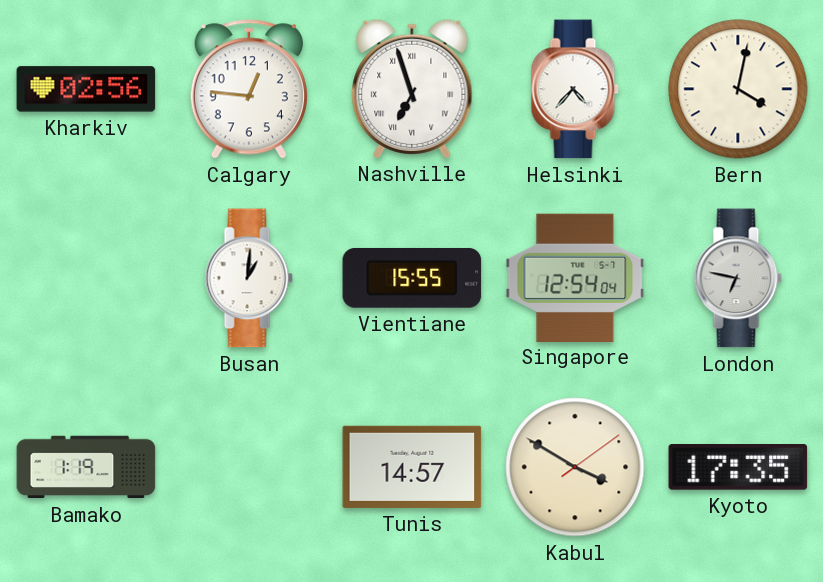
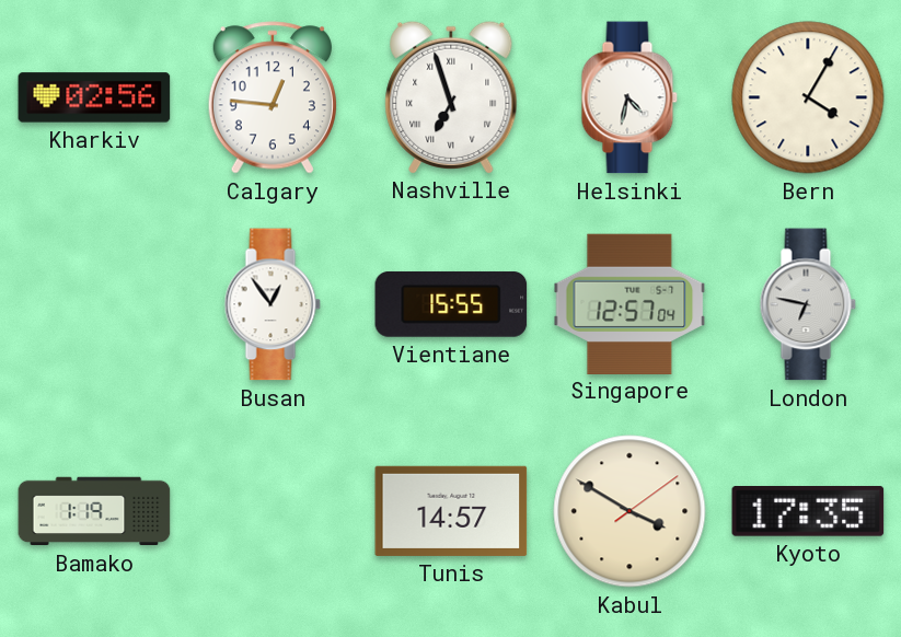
Helsinki: 4:37 -> 4:32
Bern: 4:02 -> 4:05
Busan: 1:01 -> 12:54
Singapore: 12:54 -> 12:57
